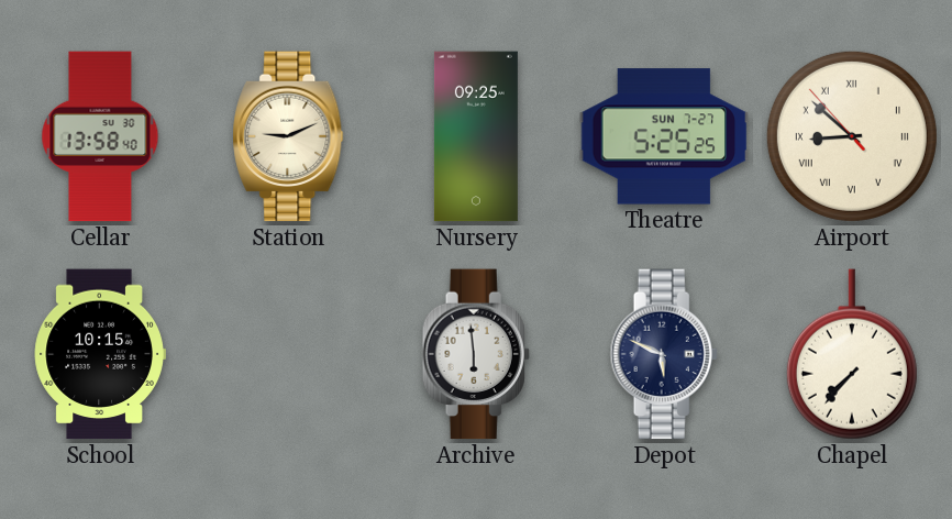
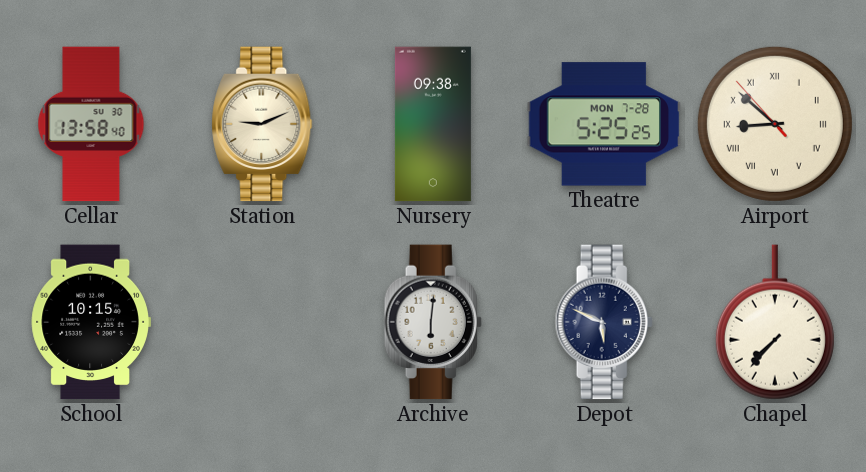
Nursery: 09:25 -> 09:38
Theatre date: SUN 7-27 -> MON 7-28
Archive: 5:59 -> 6:01
